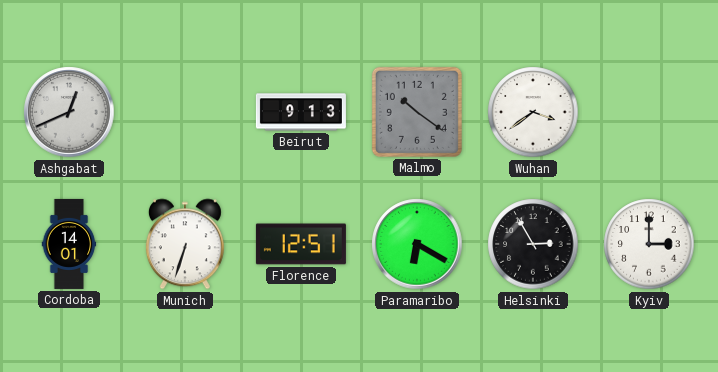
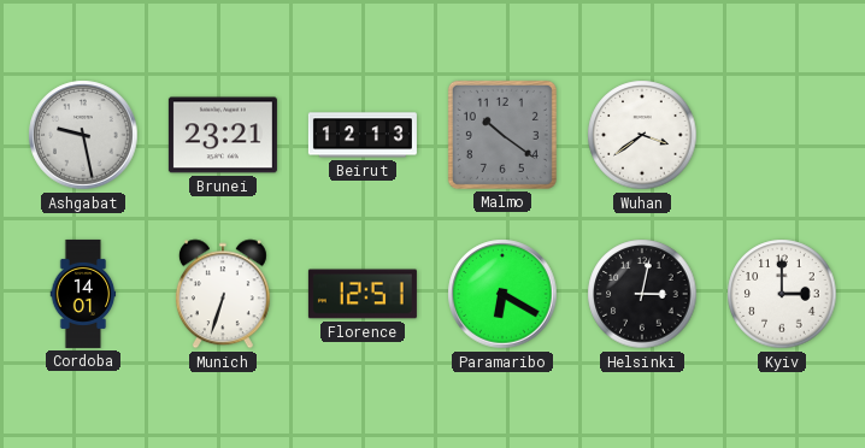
Ashgabat: 12:41 -> 9:28
Brunei: none -> 23:21
Beirut: 9:13 -> 12:13
Helsinki: 2:55 -> 3:02
